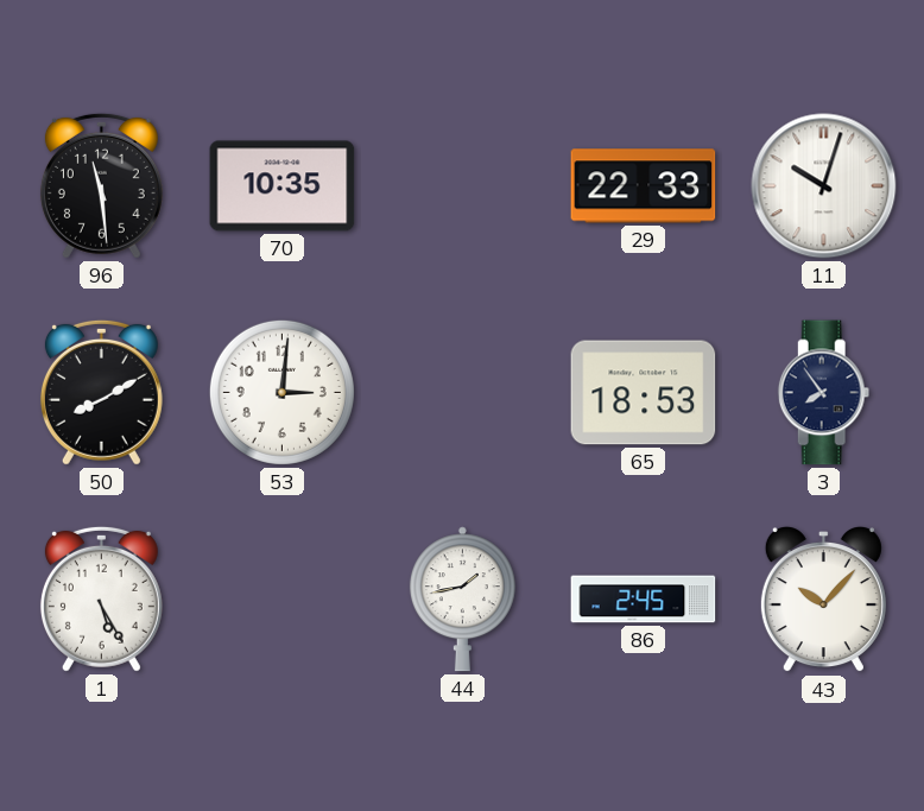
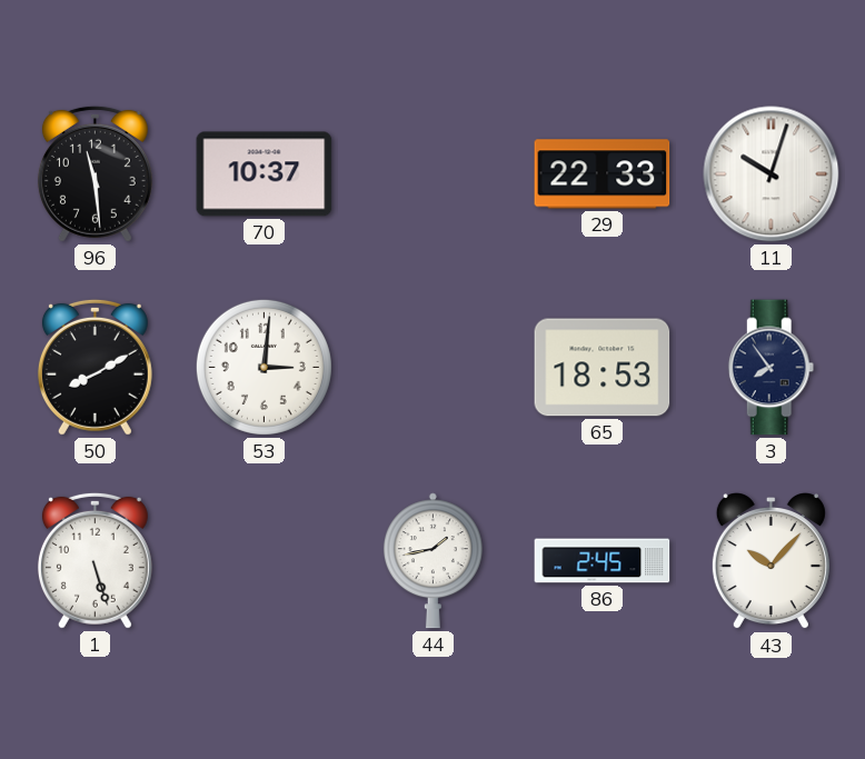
70: 10:35 -> 10:37
1: 5:25 -> 5:27
